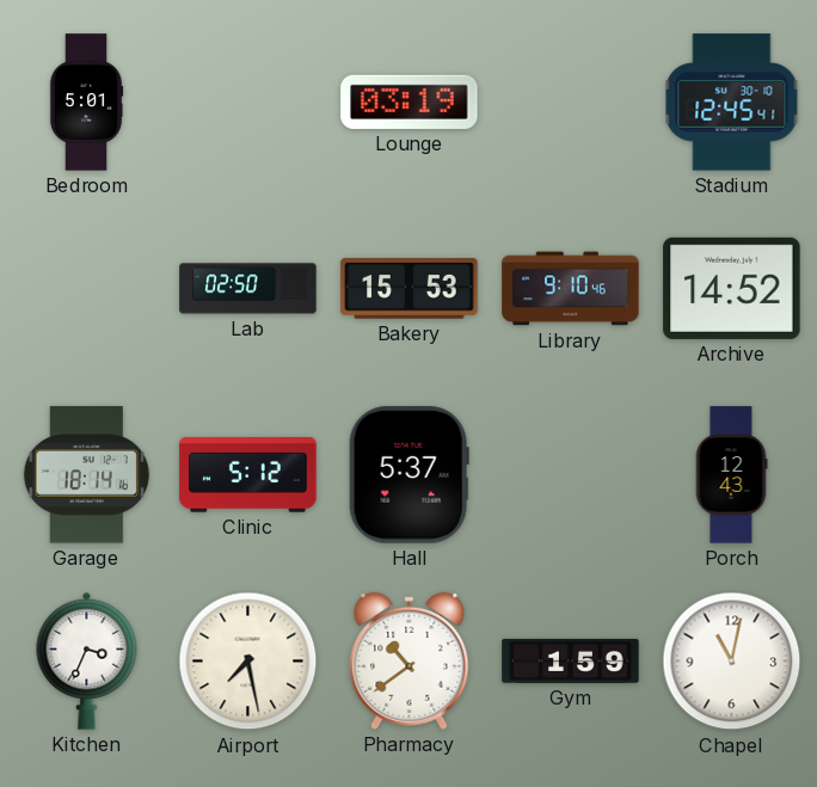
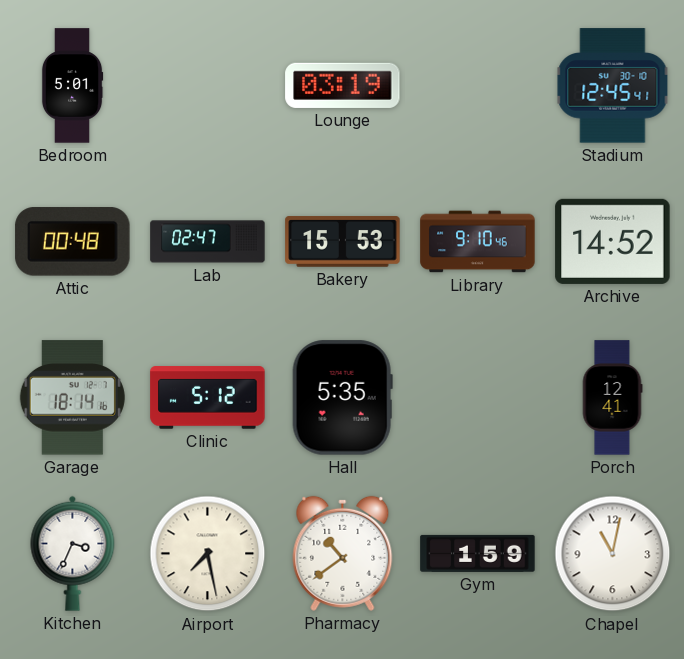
Attic: none -> 00:48
Lab: 02:50 -> 02:47
Hall: 5:37 -> 5:35
Porch: 12:43 -> 12:41
